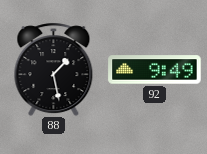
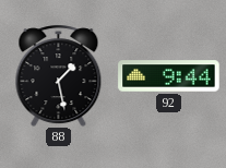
92: 9:49 -> 9:44
